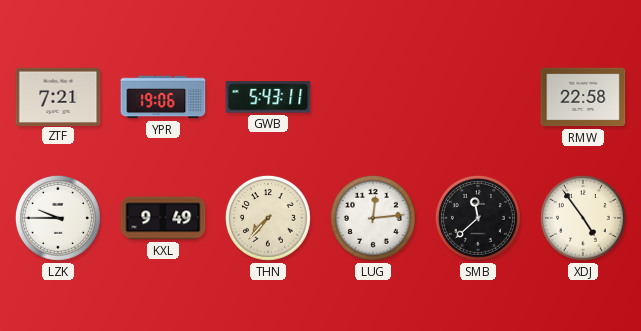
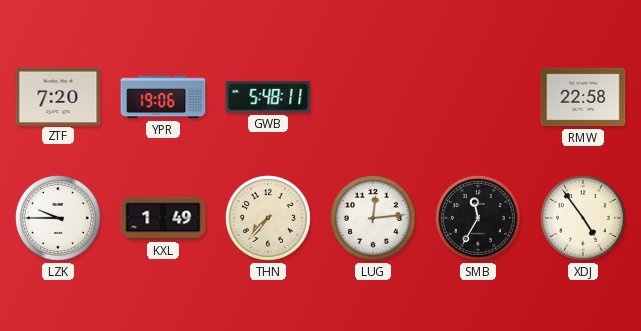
ZTF: 7:21 -> 7:20
GWB: 5:43 -> 5:48
KXL: 9:49 -> 1:49
SMB: 11:38 -> 11:35
